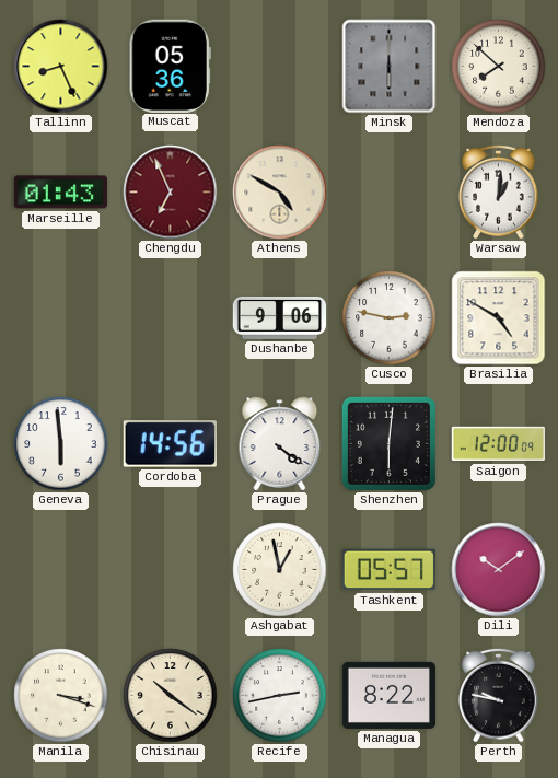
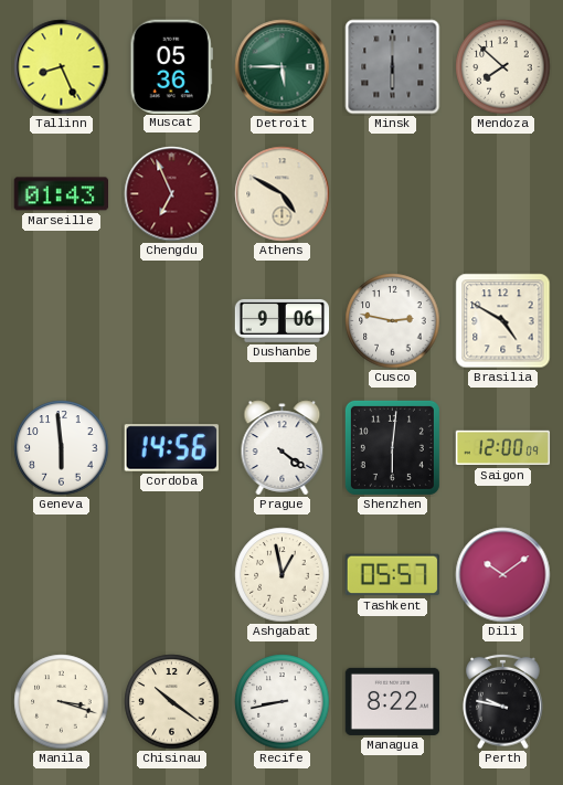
Detroit: none -> 5:45
Warsaw: 1:01 -> none
Recife: 2:43 -> 8:43
